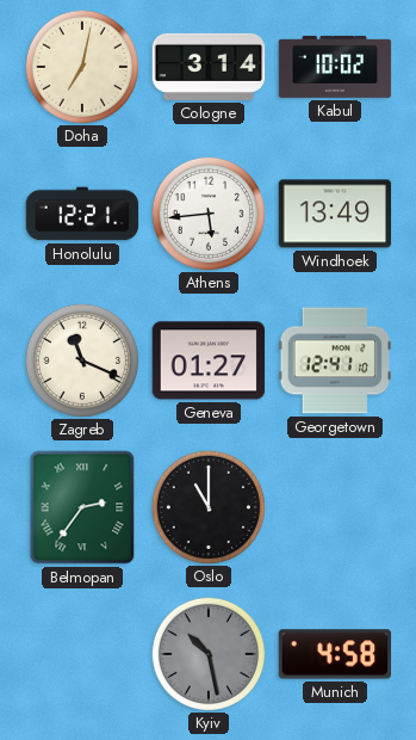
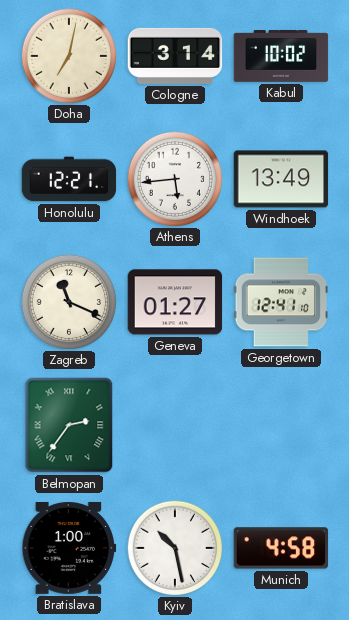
Oslo: 11:00 -> none
Bratislava: none -> 1:00
Kyiv dial: grey -> white
